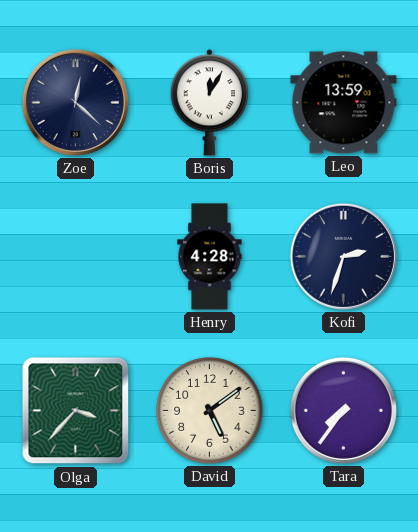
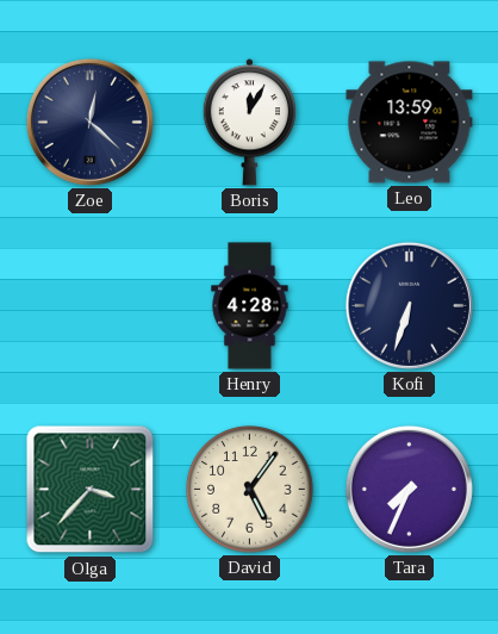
Kofi: 2:33 -> 6:33
David: 5:09 -> 5:06
Tara: 7:36 -> 7:34
